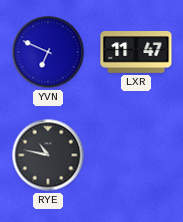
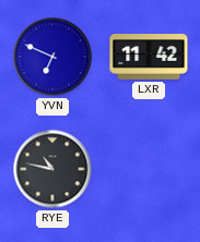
LXR: 11:47 -> 11:42
